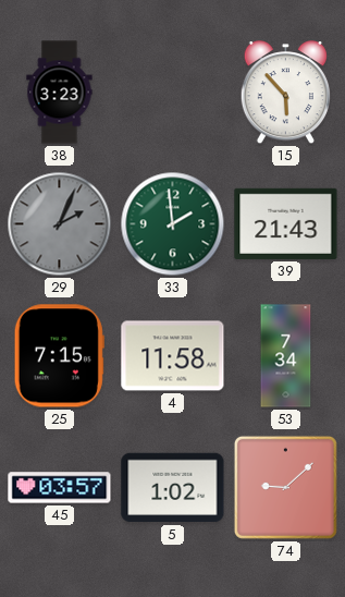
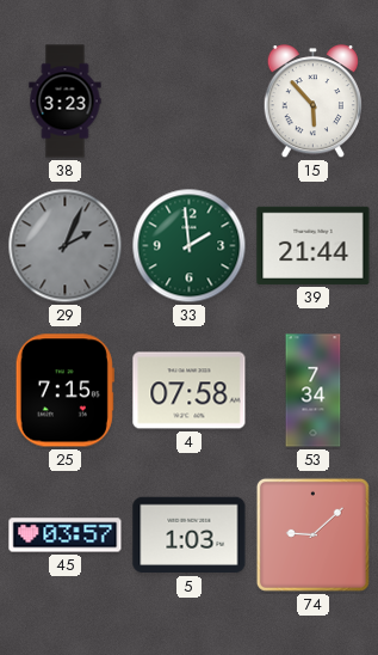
39: 21:43 -> 21:44
4: 11:58 -> 07:58
5: 1:02 -> 1:03
